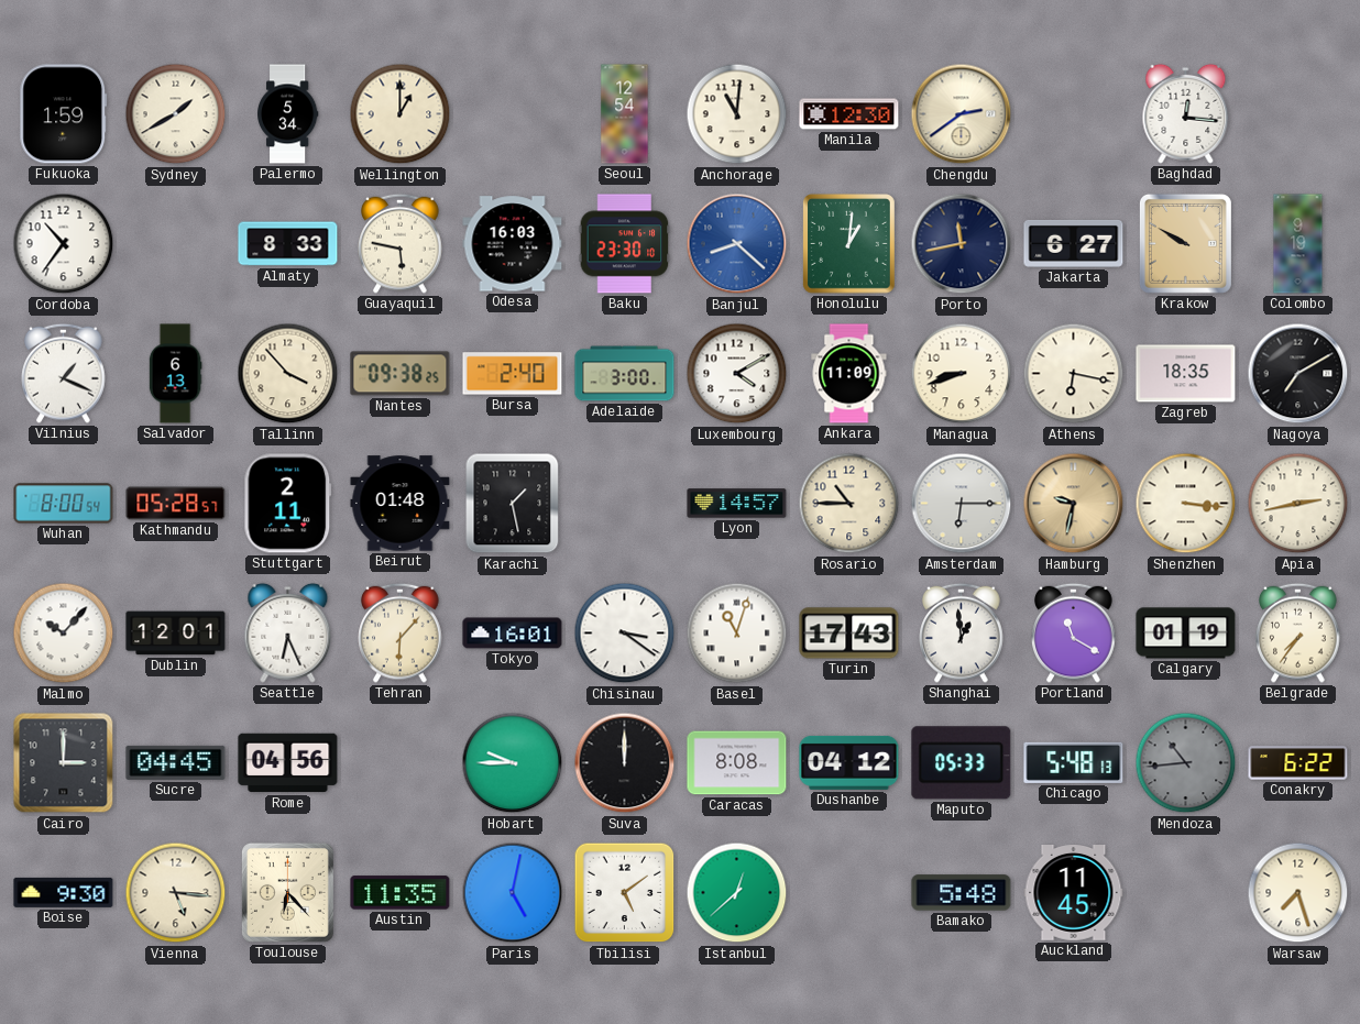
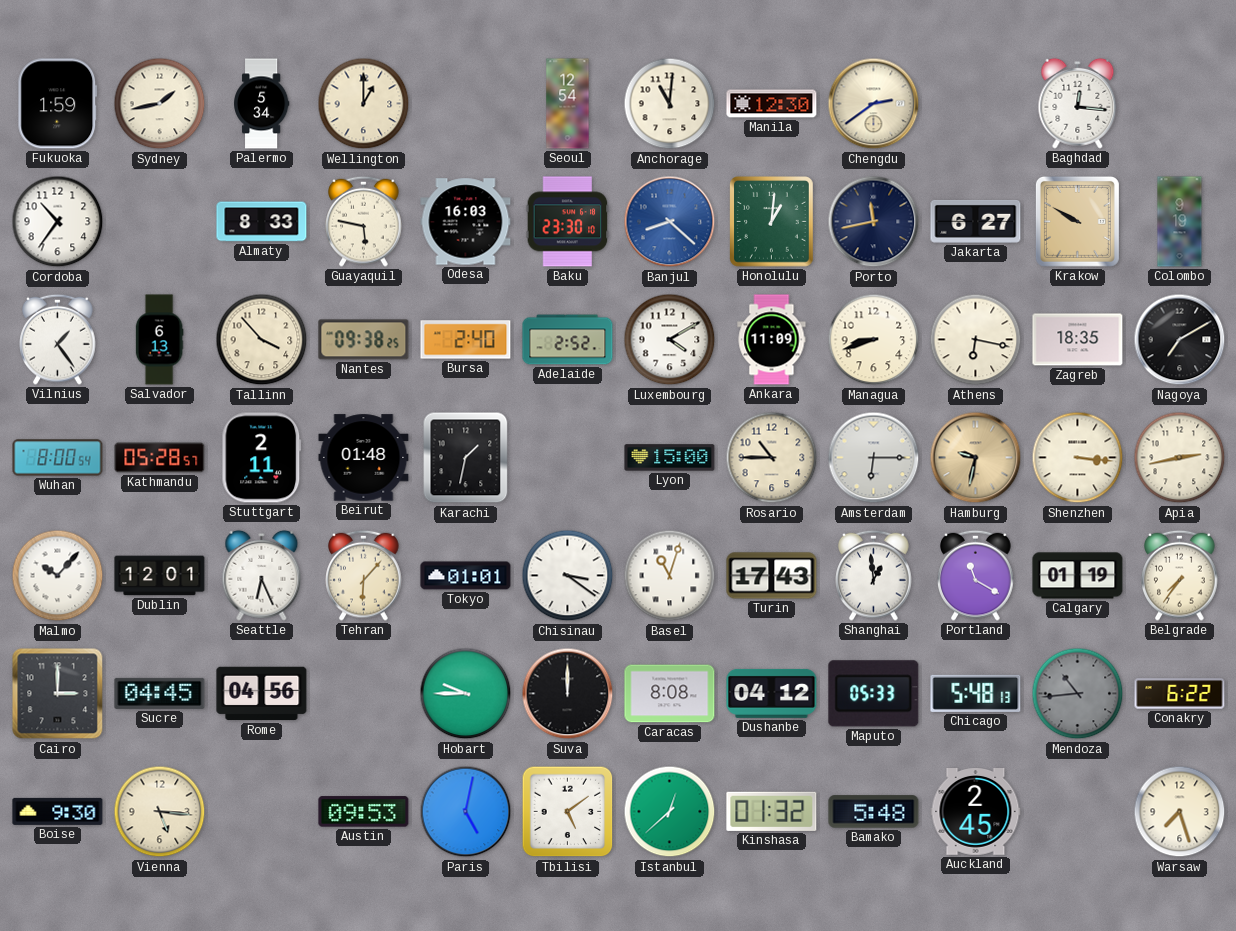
Sydney: 1:40 -> 1:43
Vilnius: 1:19 -> 1:24
Adelaide: 3:00 -> 2:52
Karachi: 1:28 -> 1:32
Lyon: 14:57 -> 15:00
Tokyo: 16:01 -> 01:01
Toulouse: 6:23 -> none
Austin: 11:35 -> 09:53
Kinshasa: none -> 01:32
Auckland: 11:45 -> 2:45
